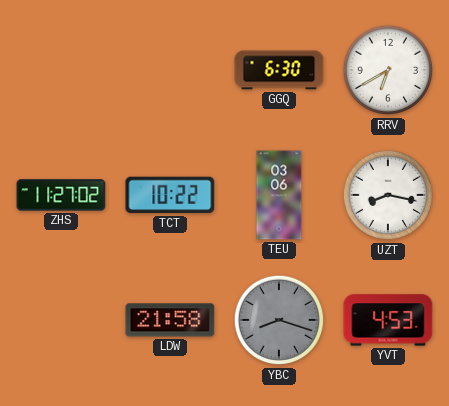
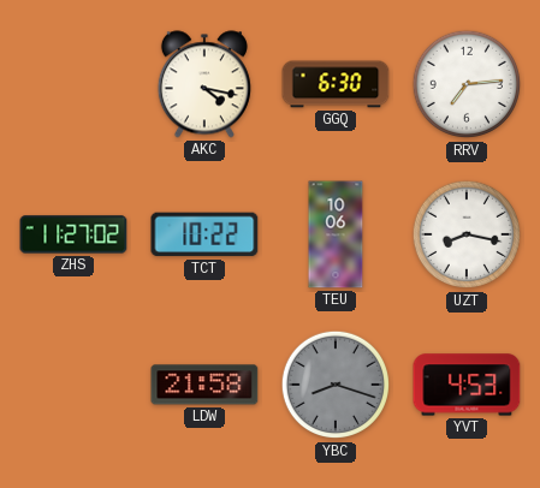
AKC: none -> 4:17
RRV: 6:40 -> 7:14
TEU: 03:06 -> 10:06
